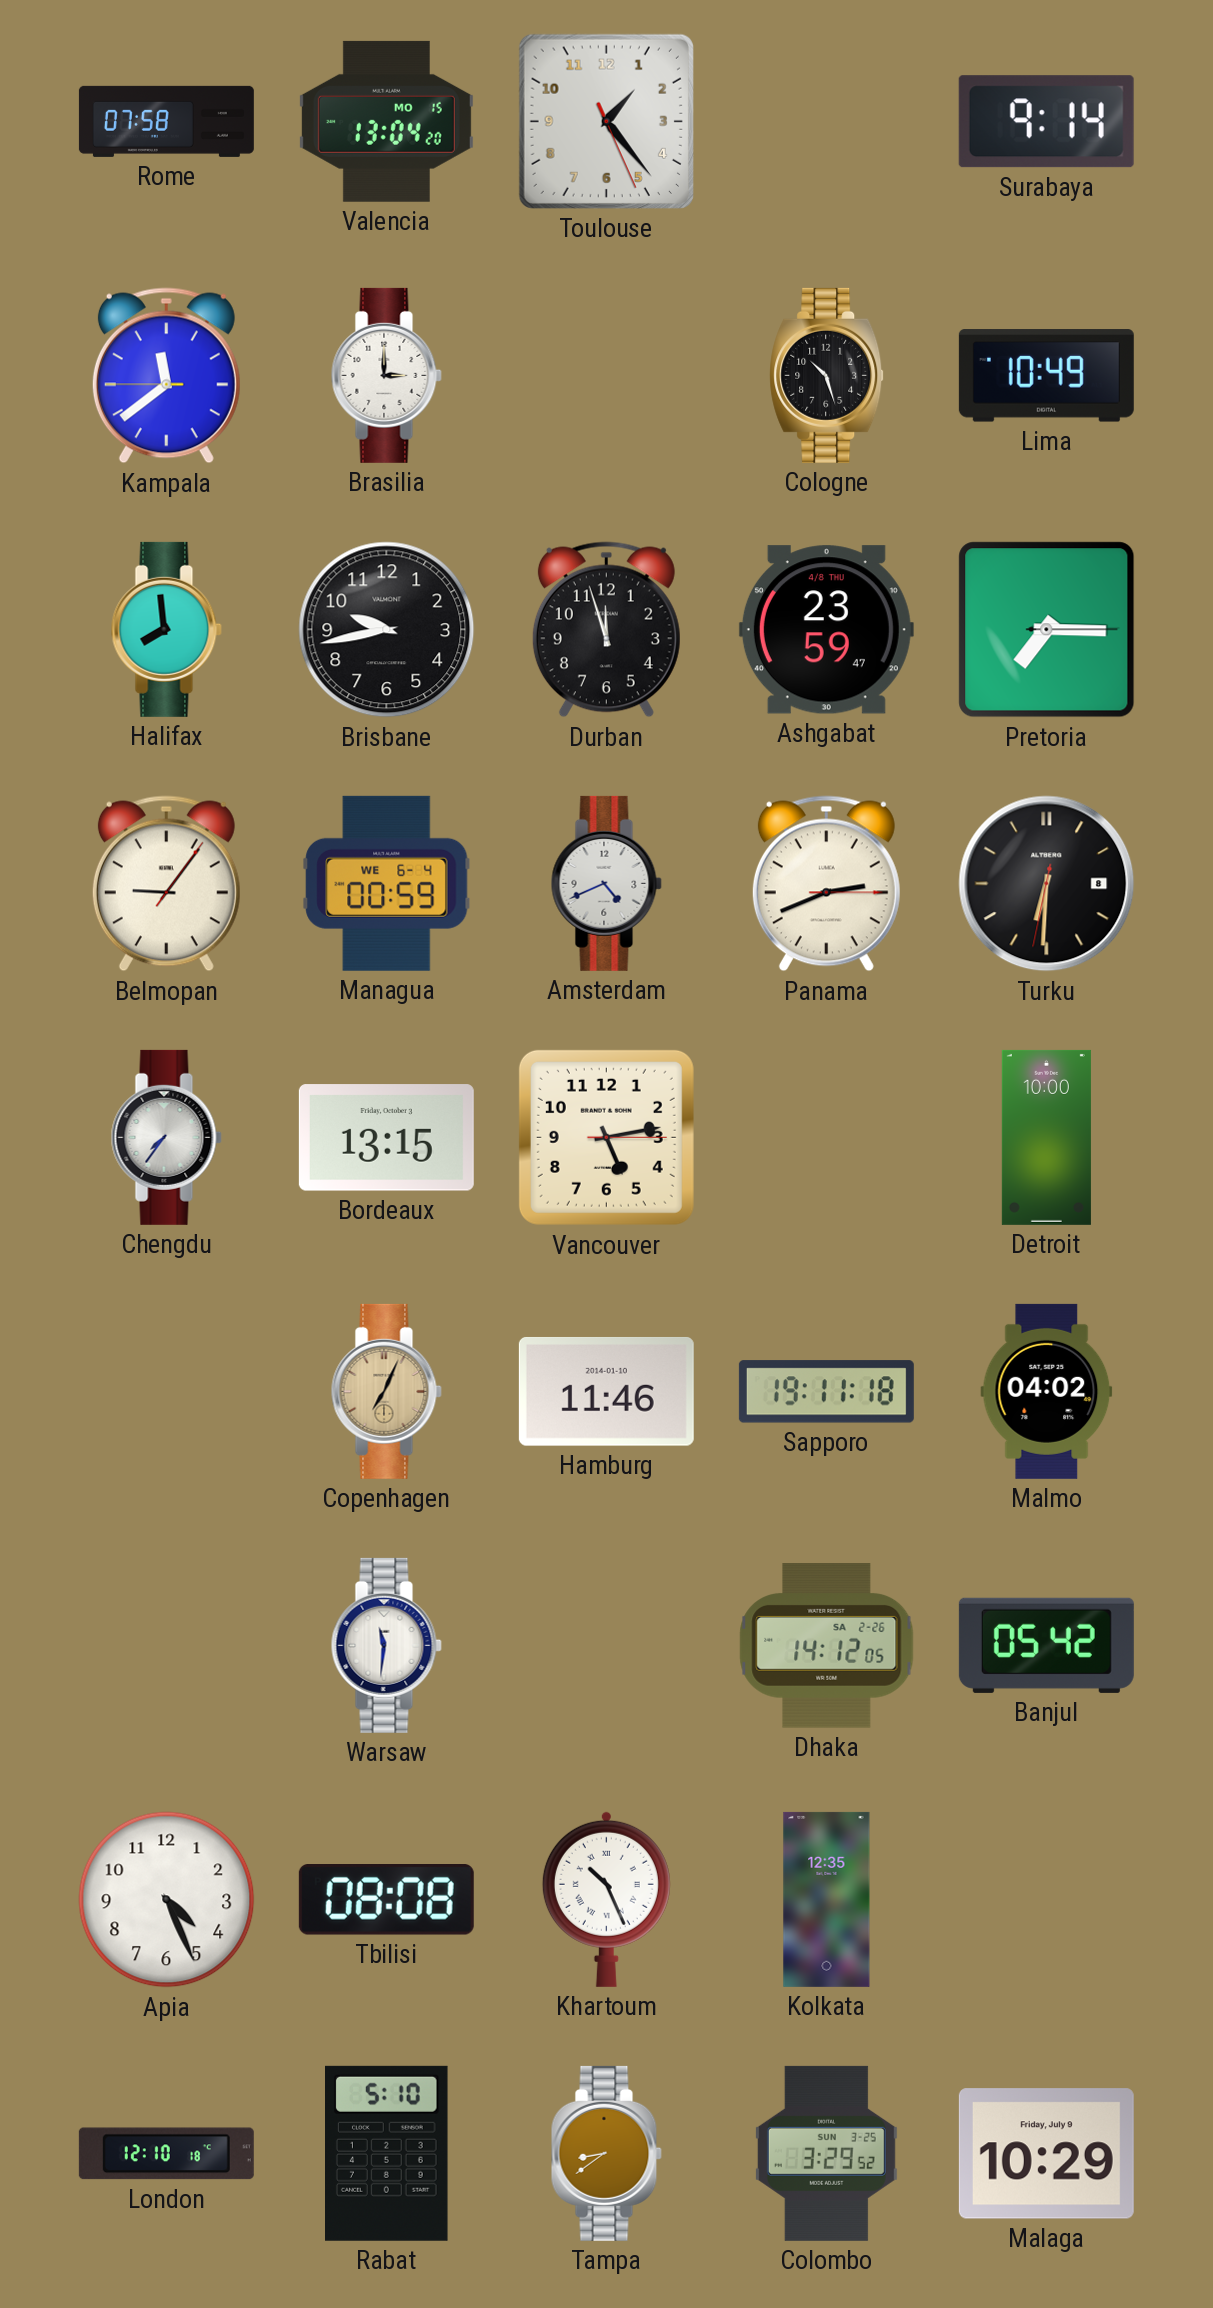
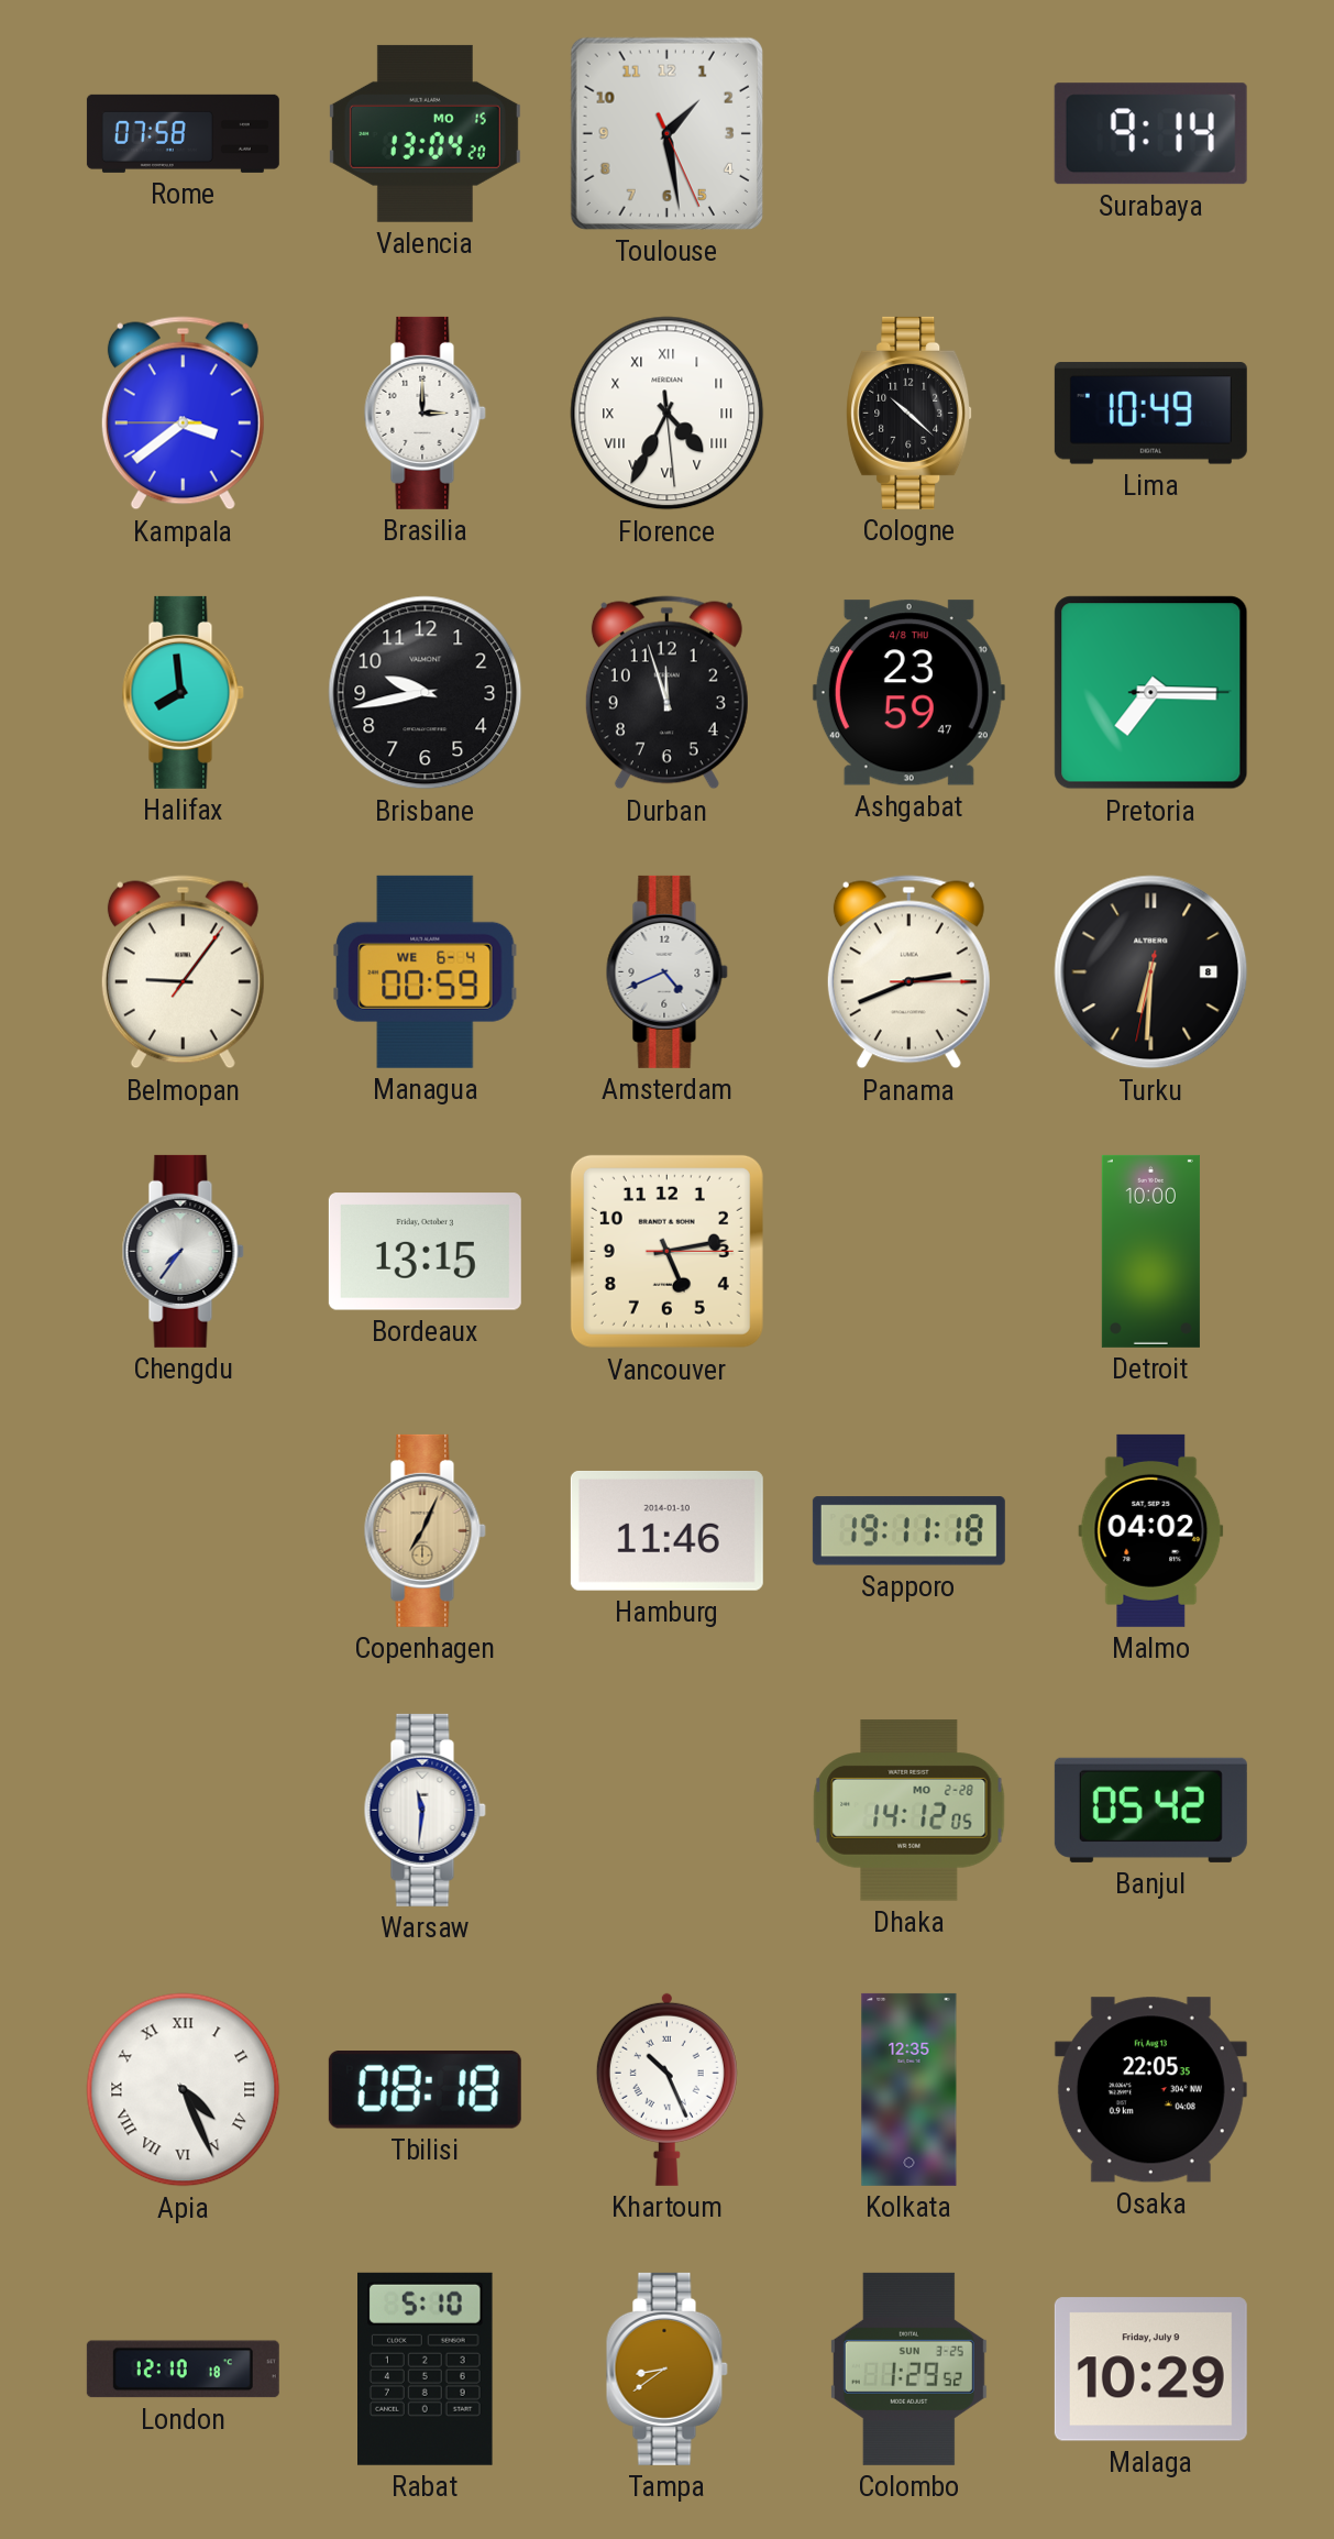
Toulouse: 1:23 -> 1:28
Kampala: 11:38 -> 3:38
Florence: none -> 4:34
Cologne: 10:27 -> 10:22
Dhaka date: SA 2-26 -> MO 2-28
Apia numerals: Arabic -> Roman
Tbilisi: 08:08 -> 08:18
Osaka: none -> 22:05
Colombo: 3:29 -> 1:29
